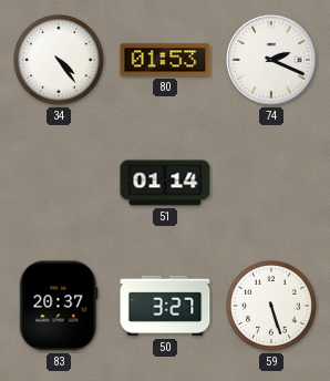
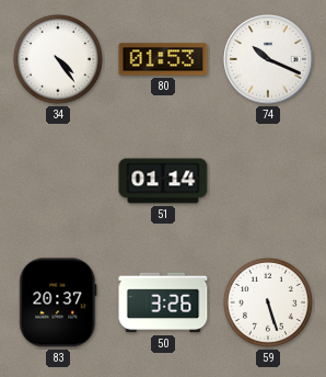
74: 2:19 -> 10:19
50: 3:27 -> 3:26
